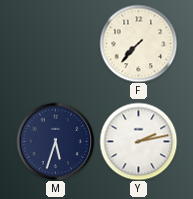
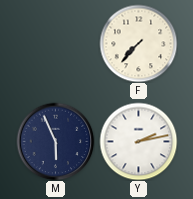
M: 5:33 -> 5:56
